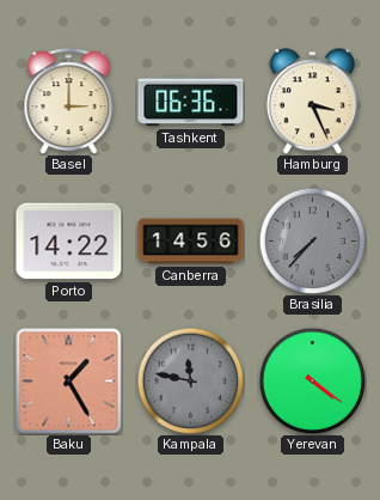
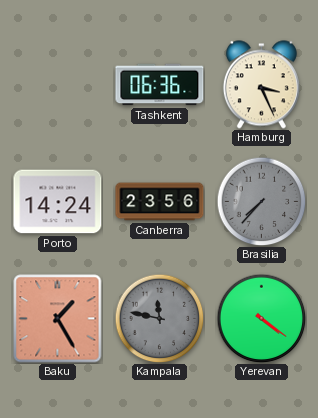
Basel: 3:00 -> none
Porto: 14:22 -> 14:24
Canberra: 14:56 -> 23:56
